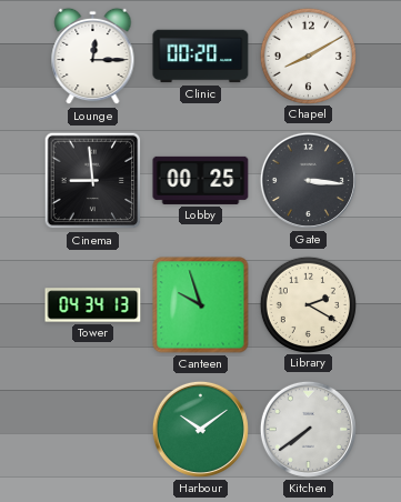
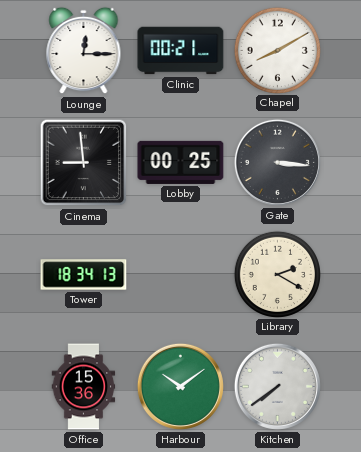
Clinic: 00:20 -> 00:21
Tower: 04:34 -> 18:34
Canteen: 9:57 -> none
Office: none -> 15:36
